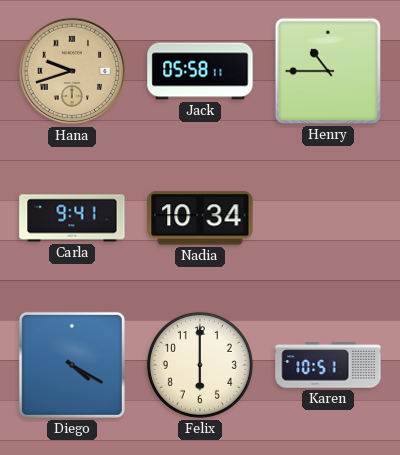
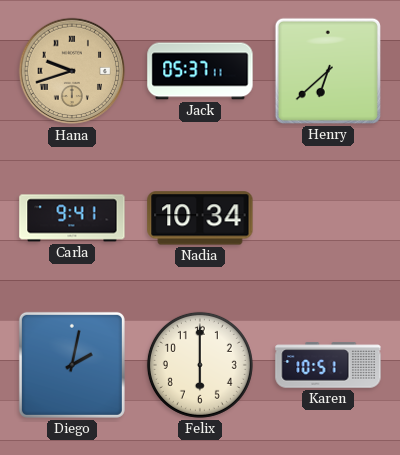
Jack: 05:58 -> 05:37
Henry: 10:45 -> 6:38
Diego: 4:20 -> 2:02
